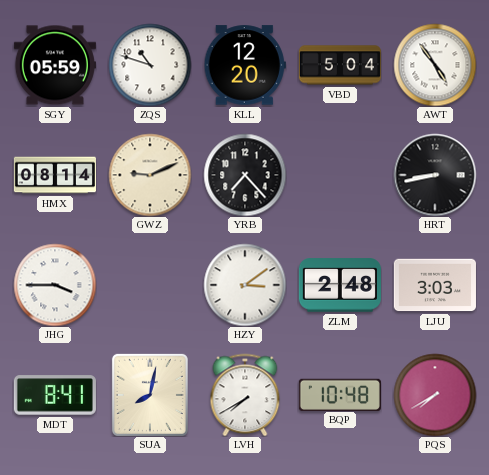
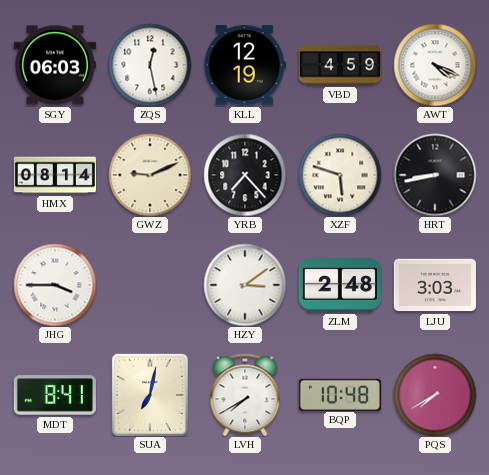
SGY: 05:59 -> 06:03
ZQS: 10:48 -> 12:28
KLL: 12:20 -> 12:19
VBD: 5:04 -> 4:59
AWT: 4:54 -> 4:19
XZF: none -> 5:48
SUA: 8:02 -> 7:02
